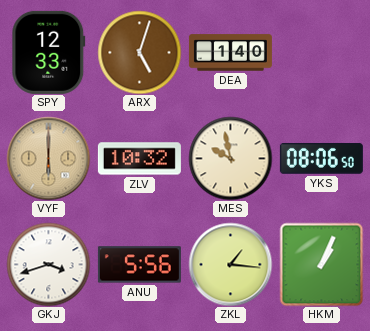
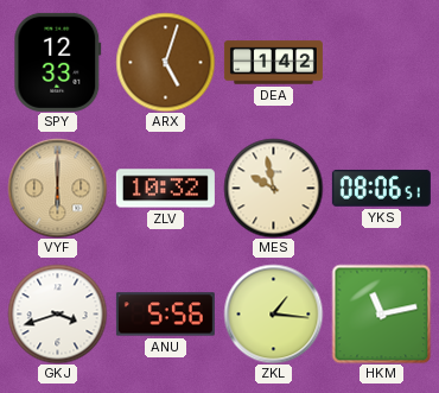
DEA: 1:40 -> 1:42
YKS: 08:06:50 -> 08:06:51
HKM: 1:04 -> 11:13
